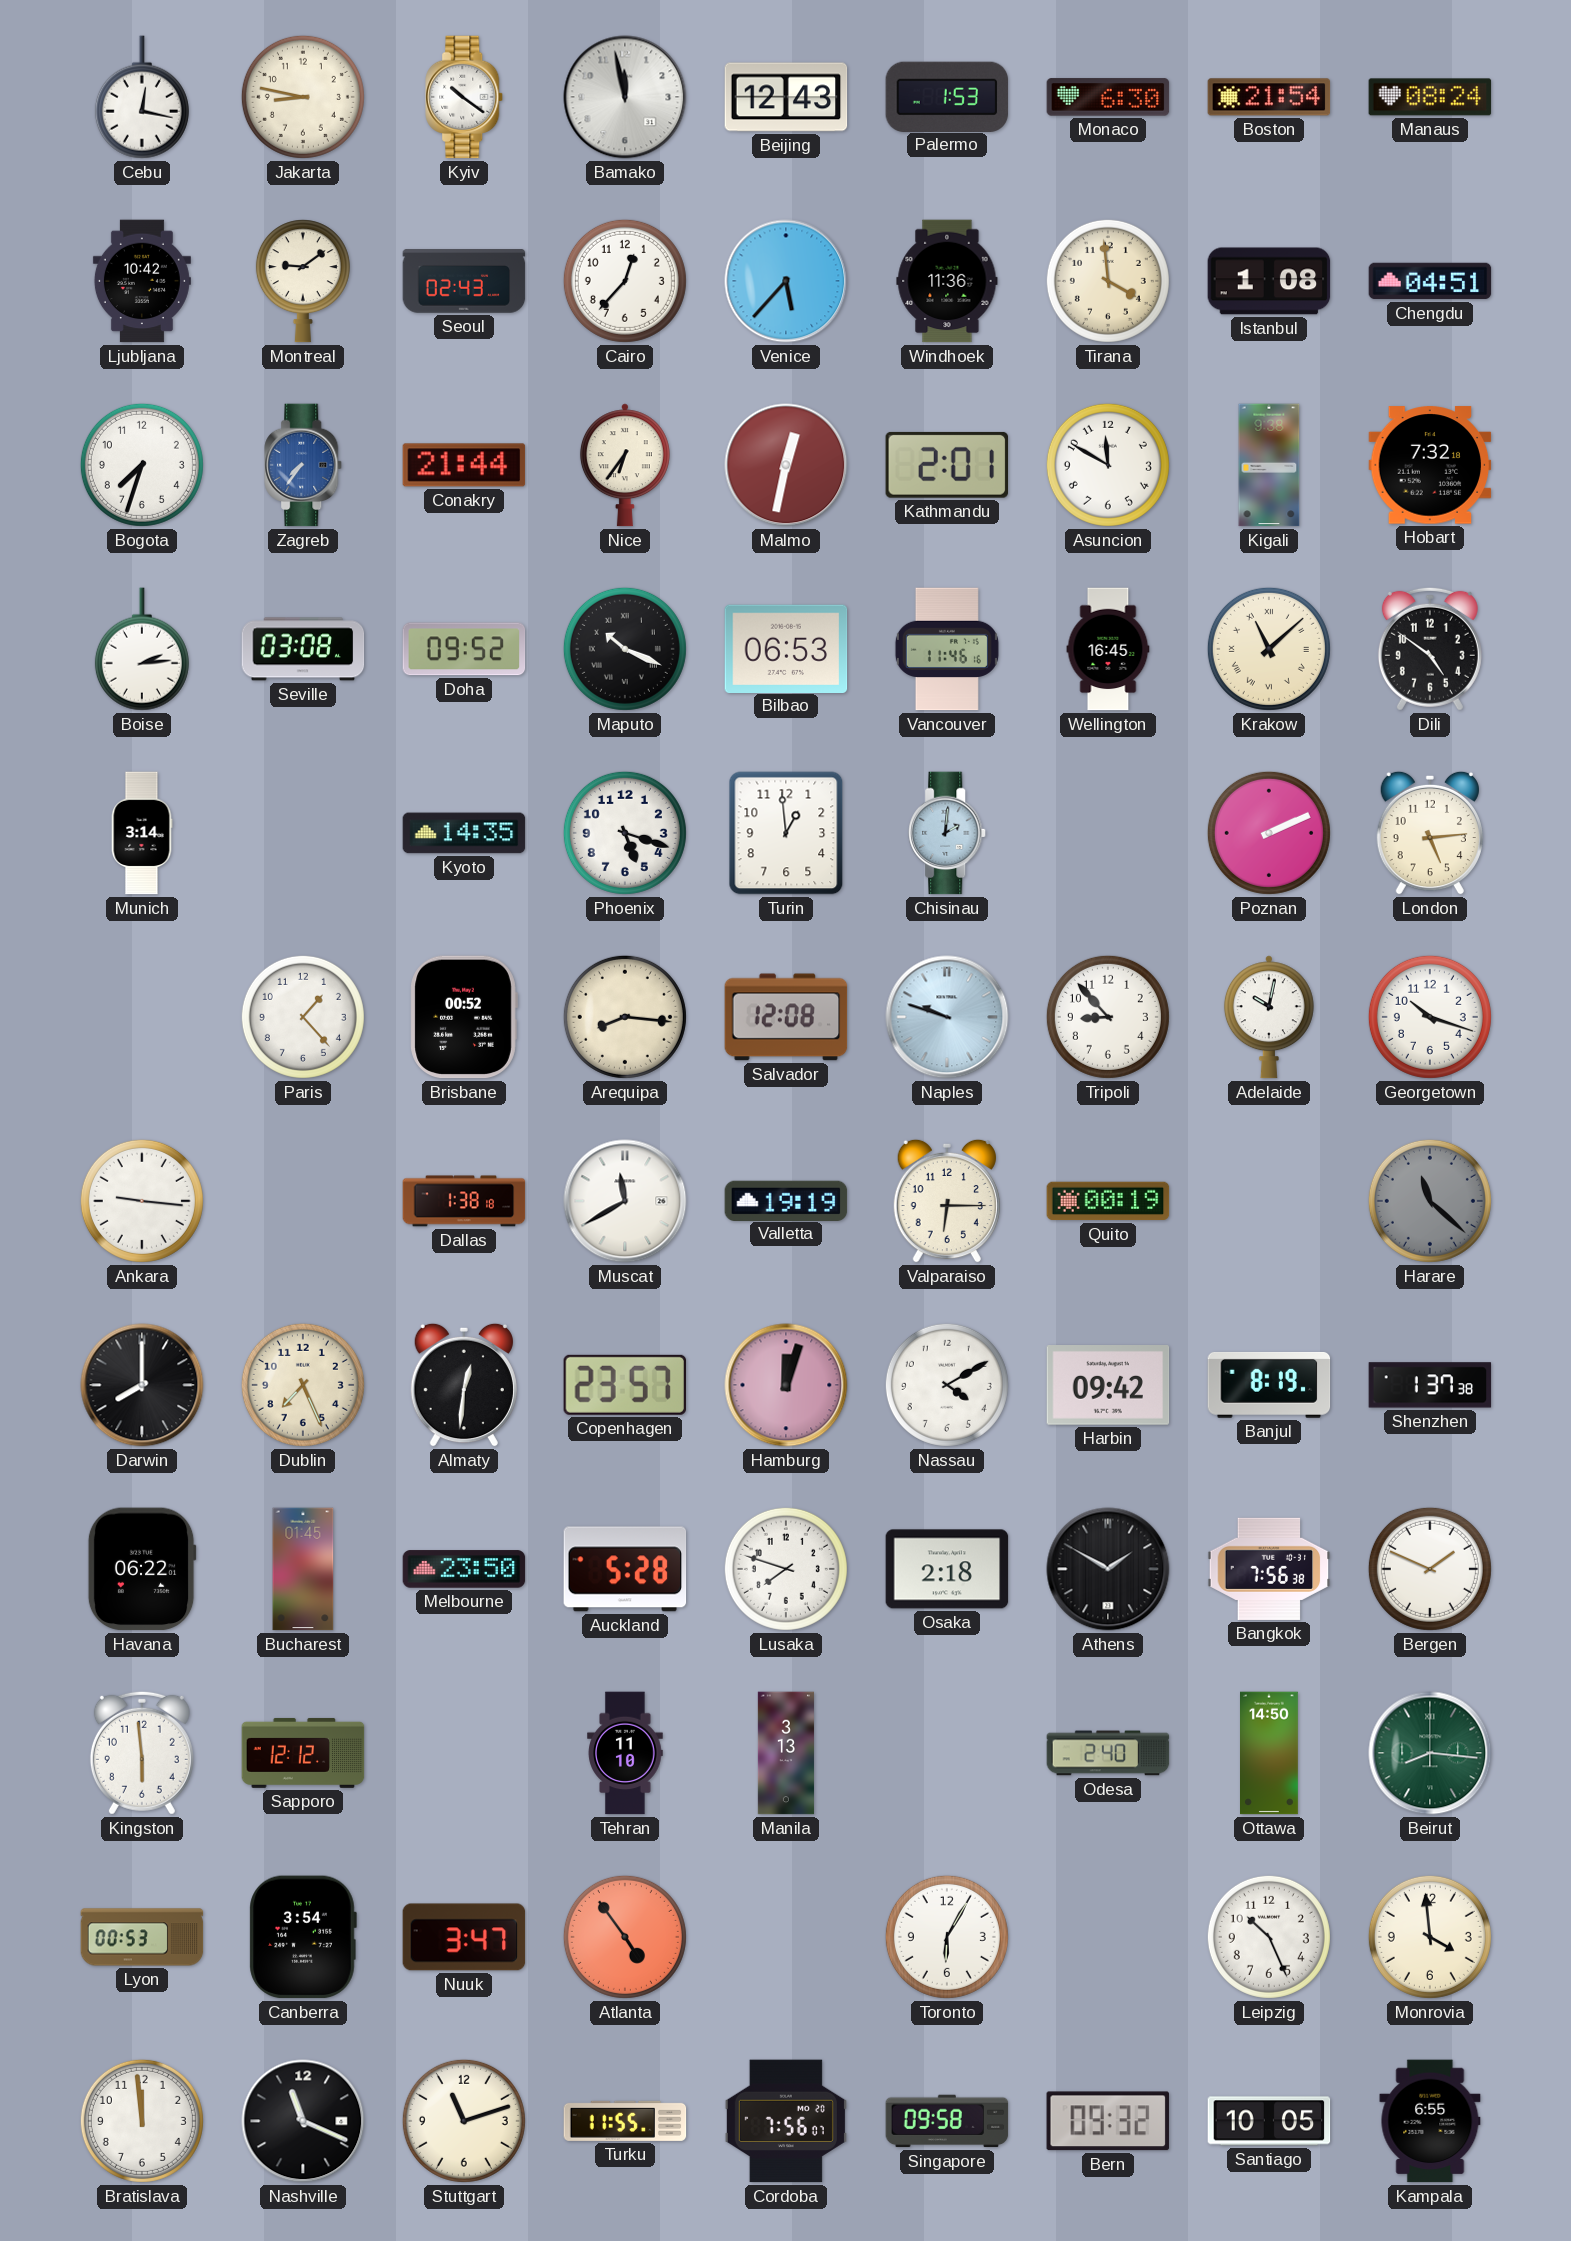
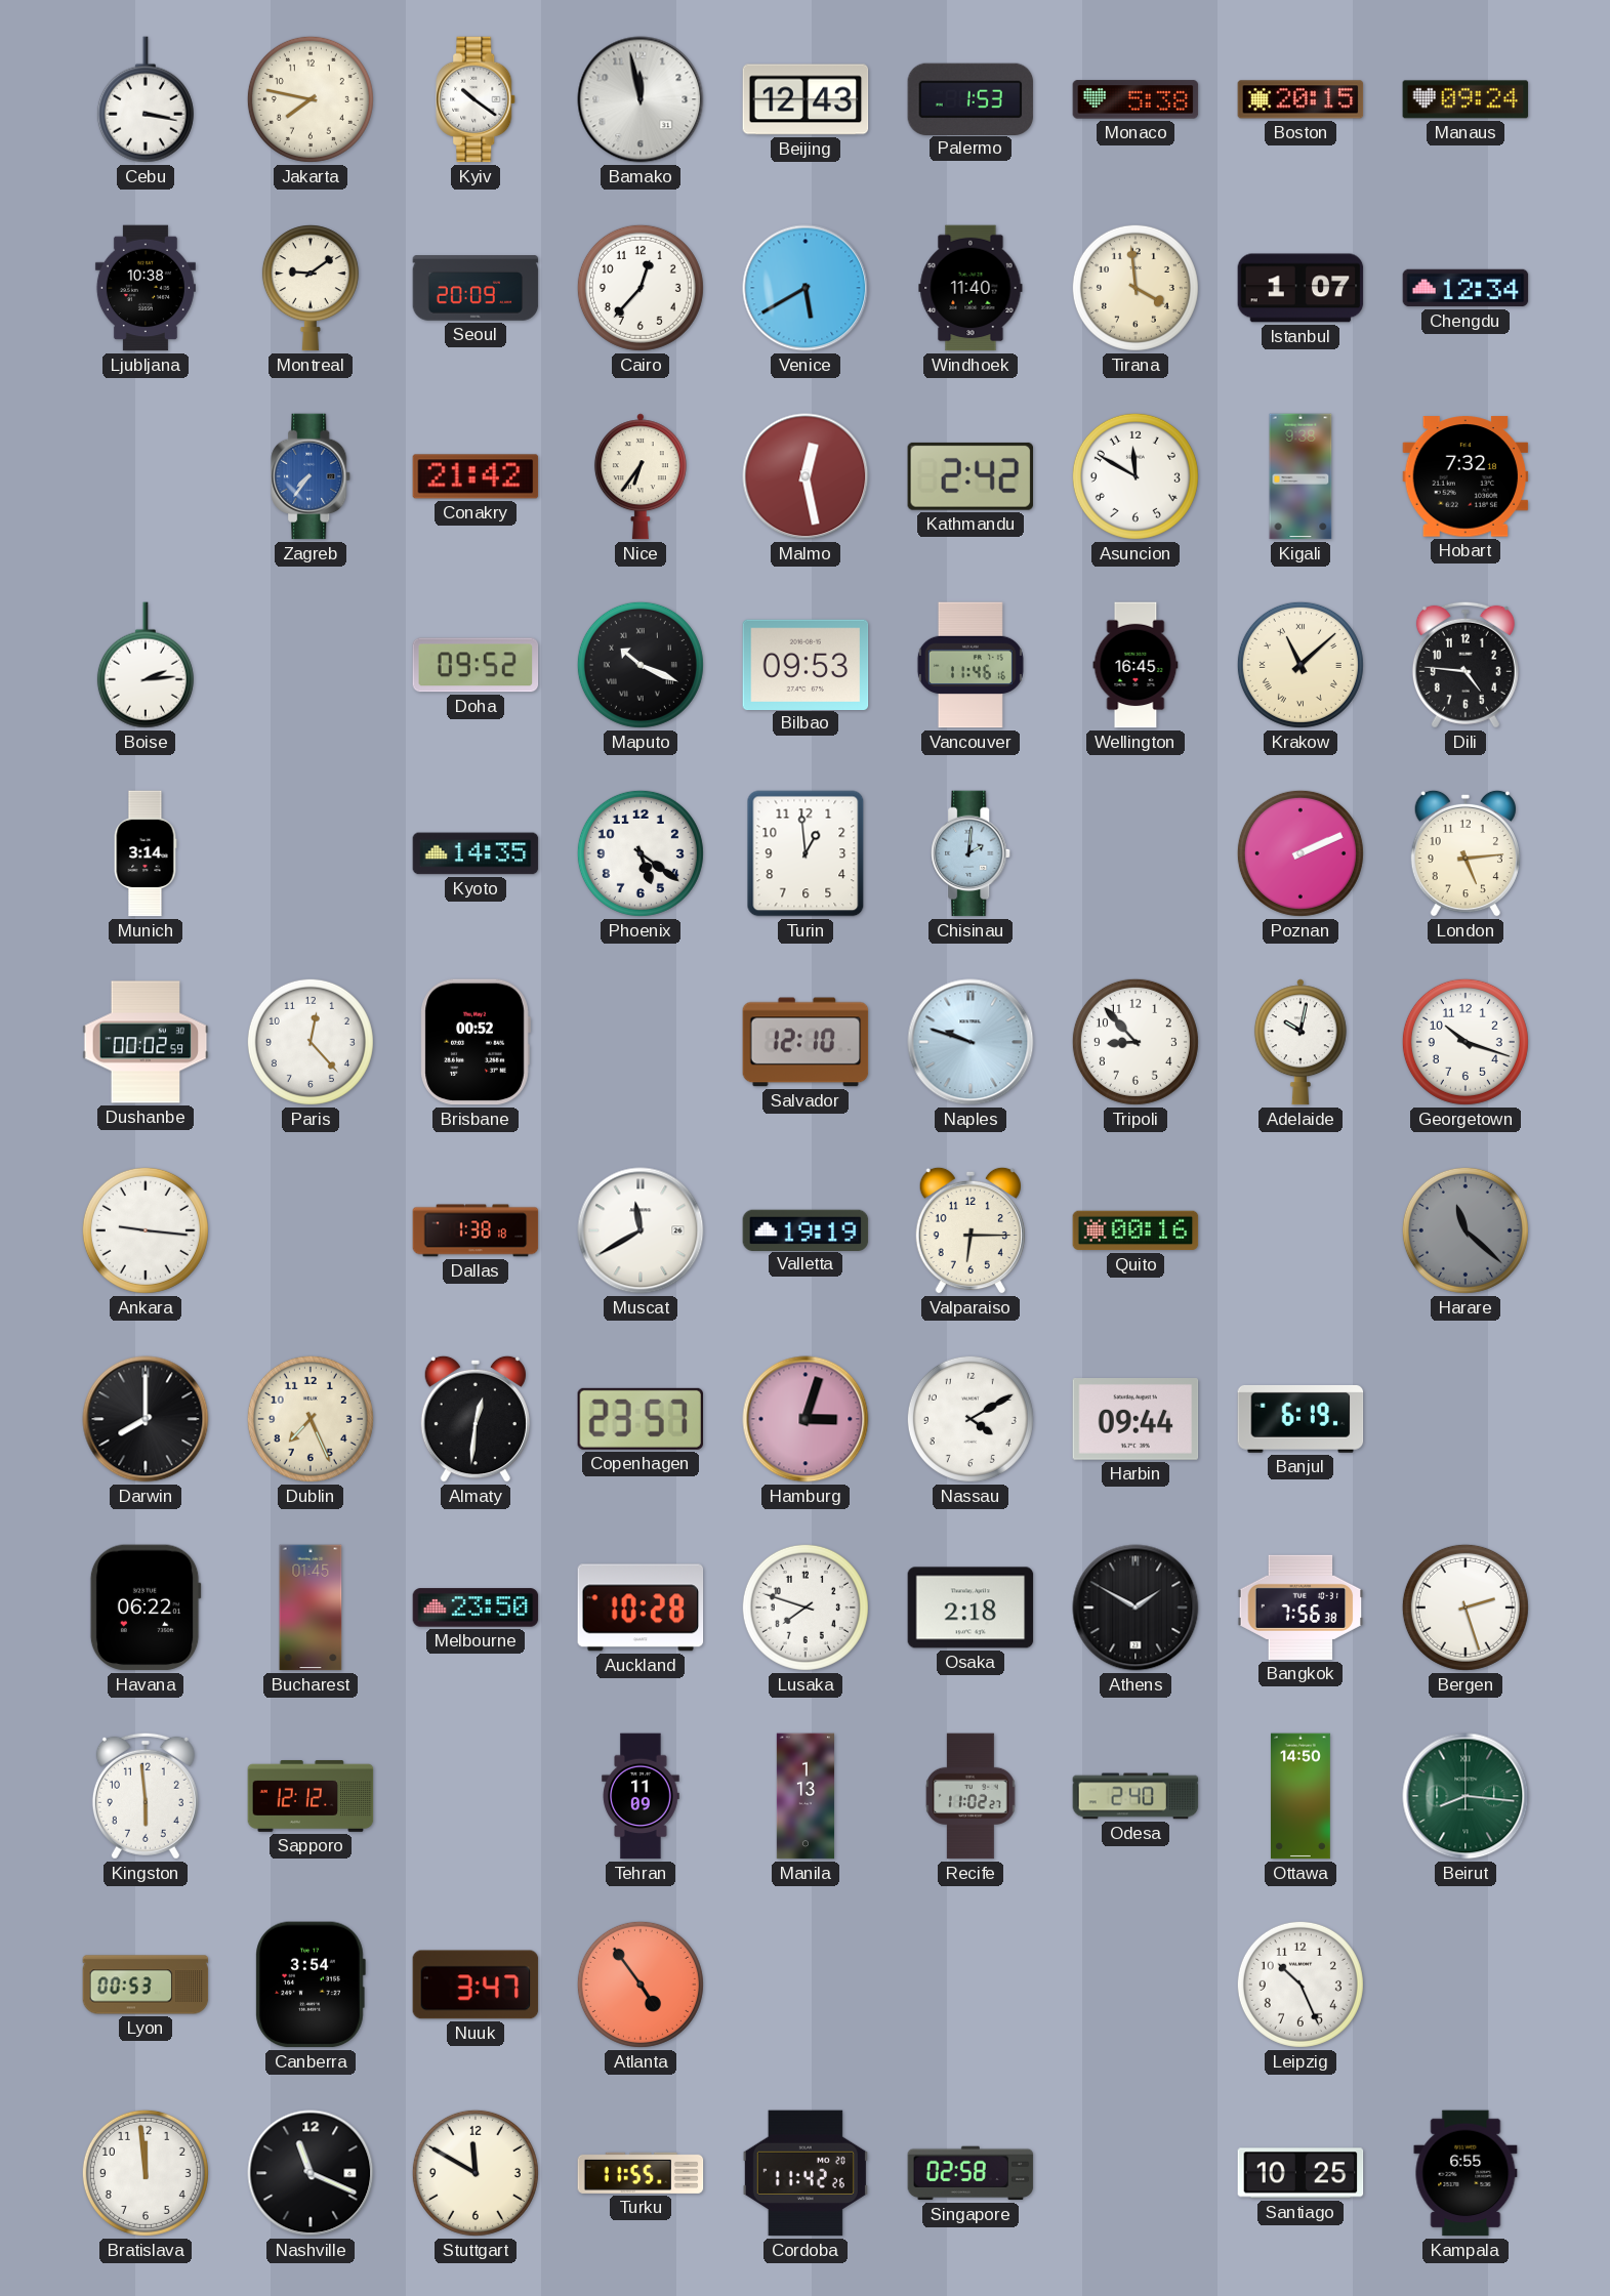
Cebu: 12:17 -> 3:17
Jakarta: 8:47 -> 7:47
Monaco: 6:30 -> 5:38
Boston: 21:54 -> 20:15
Manaus: 08:24 -> 09:24
Ljubljana: 10:42 -> 10:38
Seoul: 02:43 -> 20:09
Venice: 5:37 -> 5:40
Windhoek: 11:36 -> 11:40
Istanbul: 1:08 -> 1:07
Chengdu: 04:51 -> 12:34
Bogota: 7:33 -> none
Conakry: 21:44 -> 21:42
Malmo: 12:32 -> 12:28
Kathmandu: 2:01 -> 2:42
Seville: 03:08 -> none
Bilbao: 06:53 -> 09:53
Dili: 4:51 -> 4:46
Phoenix: 5:18 -> 5:21
Dushanbe: none -> 00:02
Paris: 1:23 -> 12:23
Arequipa: 8:16 -> none
Salvador: 12:08 -> 12:10
Quito: 00:19 -> 00:16
Hamburg: 12:03 -> 3:03
Harbin: 09:42 -> 09:44
Banjul: 8:19 -> 6:19
Shenzhen: 1:37 -> none
Auckland: 5:28 -> 10:28
Bergen: 1:49 -> 2:27
Tehran: 11:10 -> 11:09
Manila: 3:13 -> 1:13
Recife: none -> 11:02
Toronto: 6:05 -> none
Monrovia: 3:59 -> none
Stuttgart: 11:12 -> 11:50
Cordoba: 7:56 -> 11:42
Singapore: 09:58 -> 02:58
Bern: 09:32 -> none
Santiago: 10:05 -> 10:25
